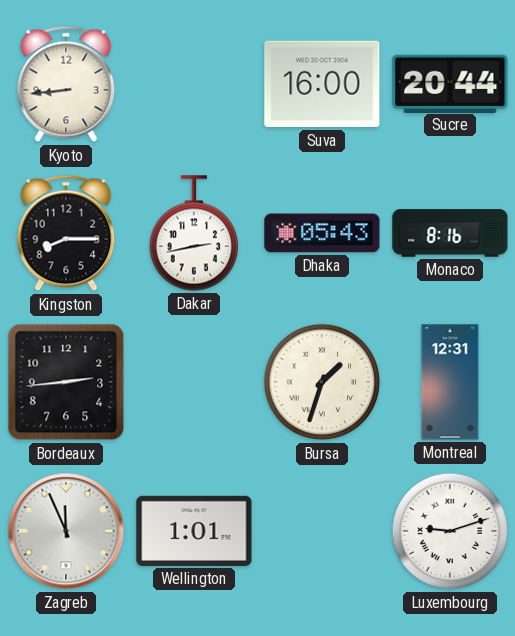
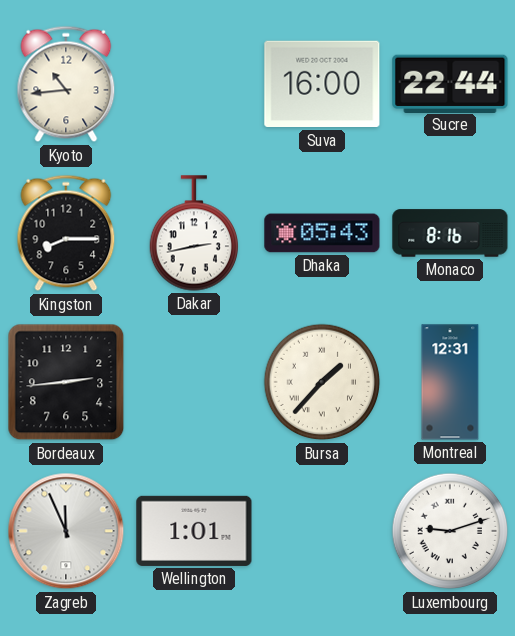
Kyoto: 8:44 -> 10:44
Sucre: 20:44 -> 22:44
Bursa: 1:33 -> 1:37
